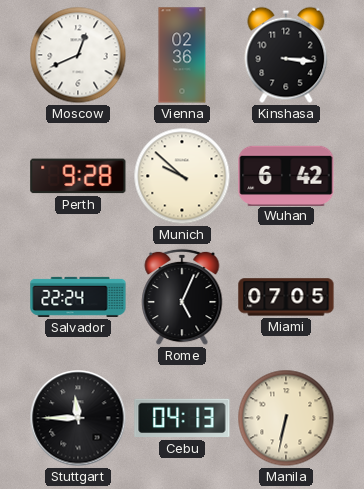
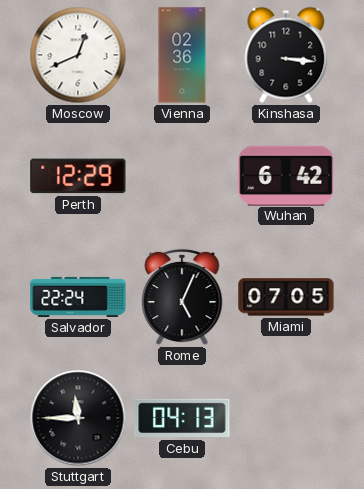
Perth: 9:28 -> 12:29
Munich: 9:52 -> none
Manila: 6:32 -> none
